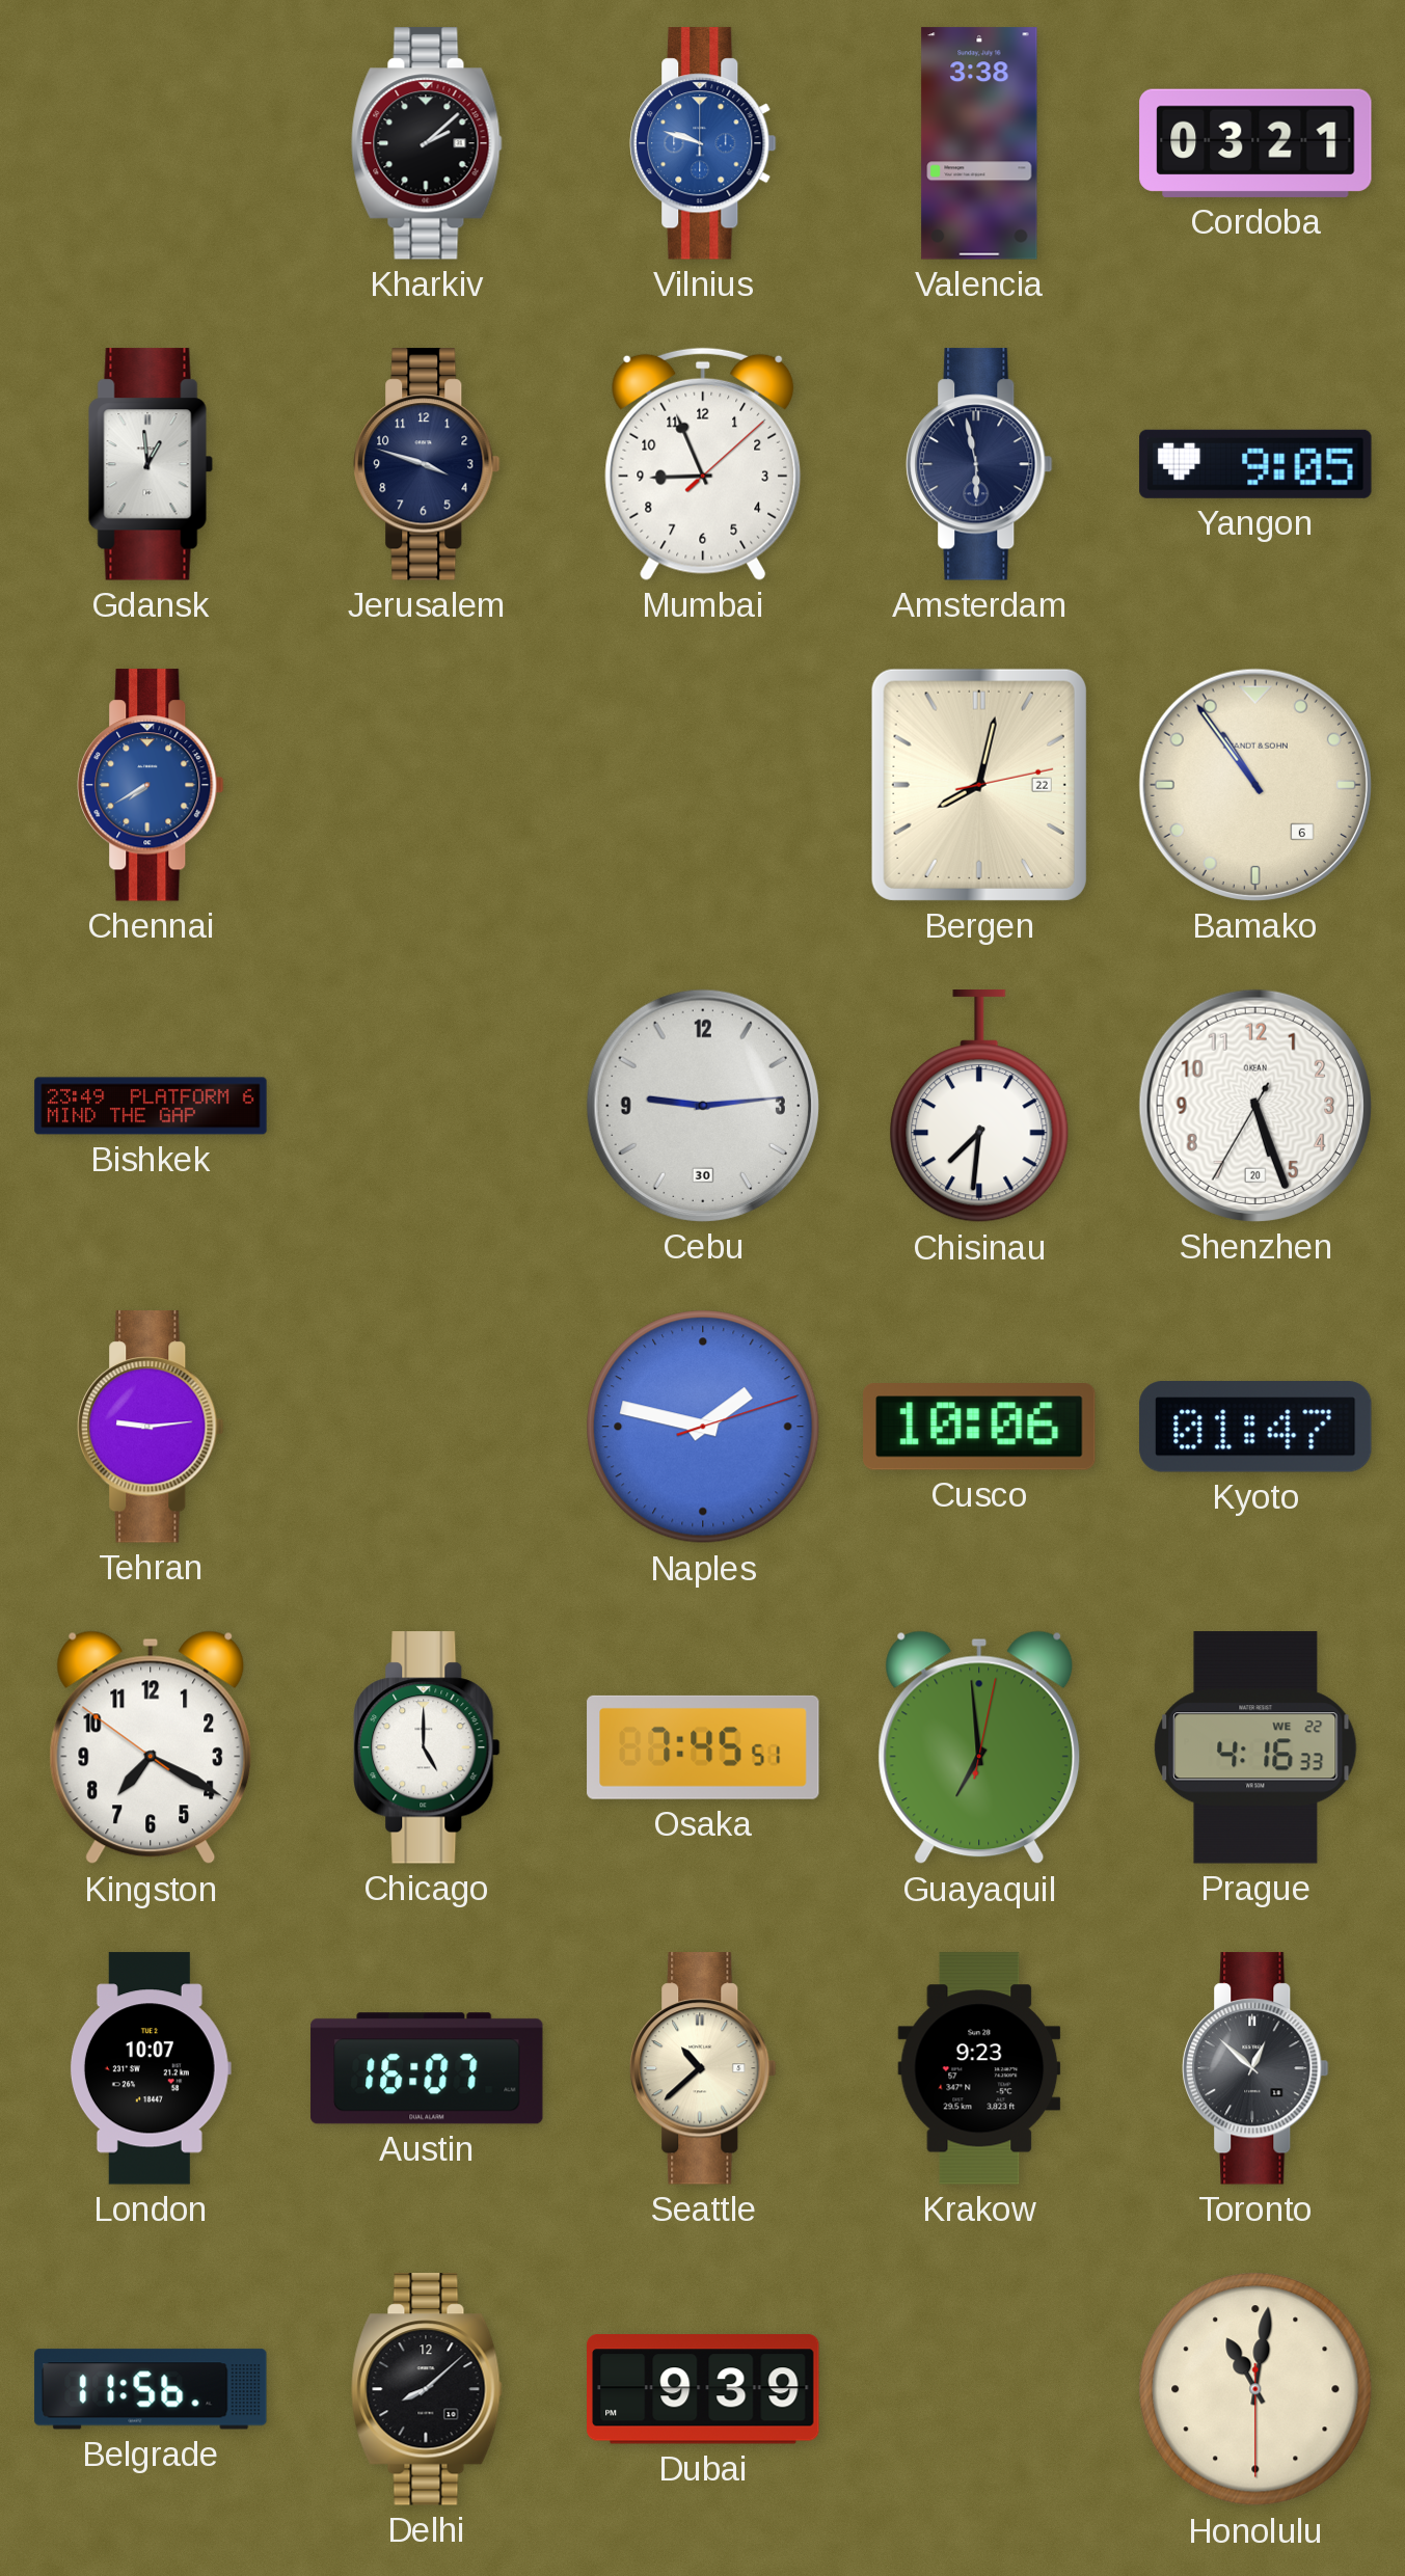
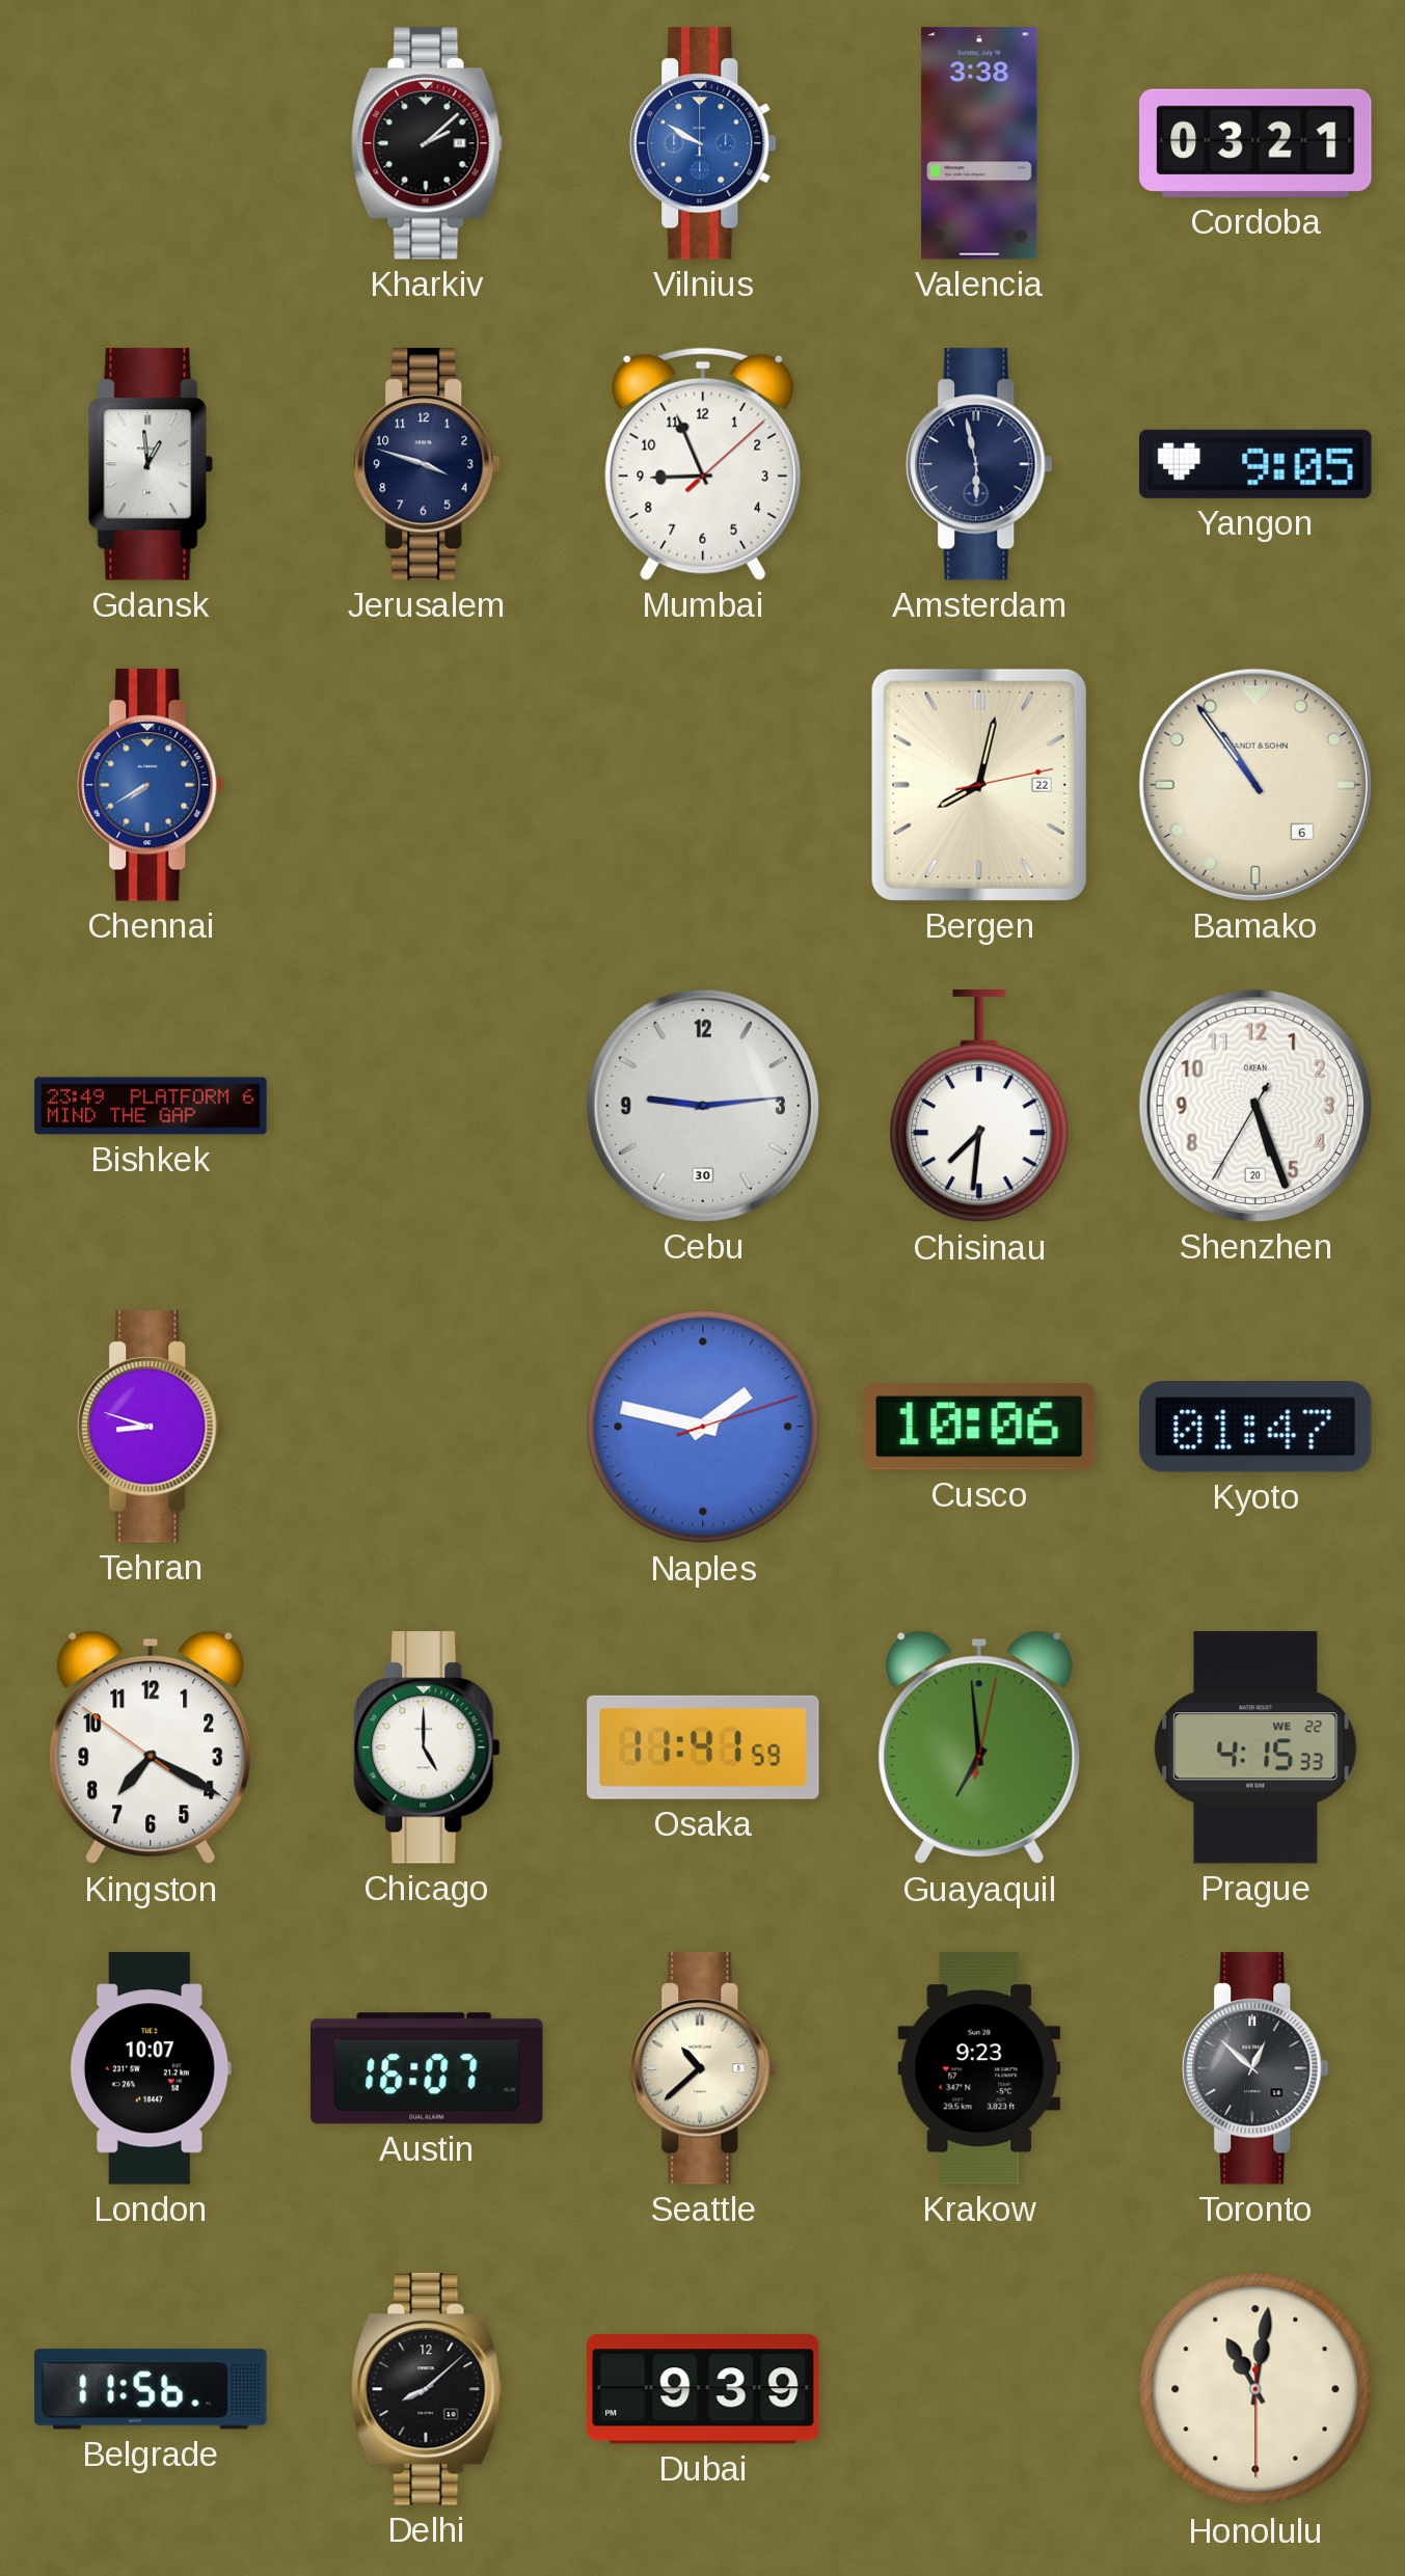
Vilnius: 9:48 -> 9:50
Tehran: 9:14 -> 8:48
Osaka: 7:45 -> 11:41
Prague: 4:16 -> 4:15
